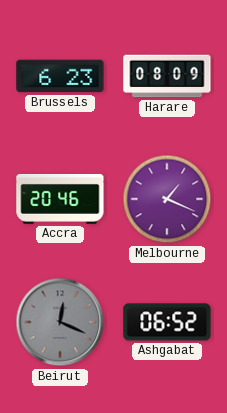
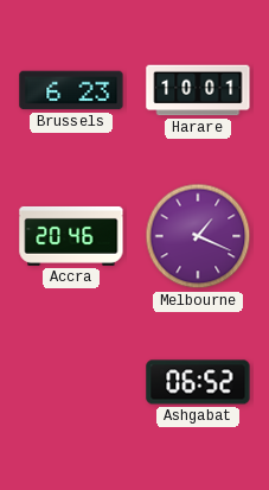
Harare: 08:09 -> 10:01
Beirut: 12:19 -> none
